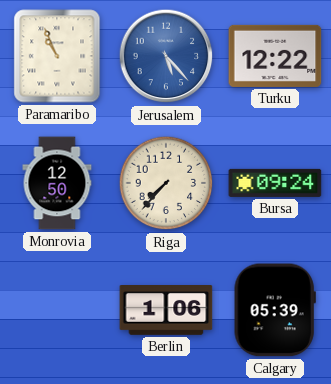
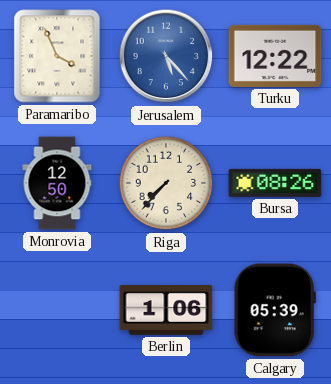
Paramaribo: 10:56 -> 3:56
Bursa: 09:24 -> 08:26
